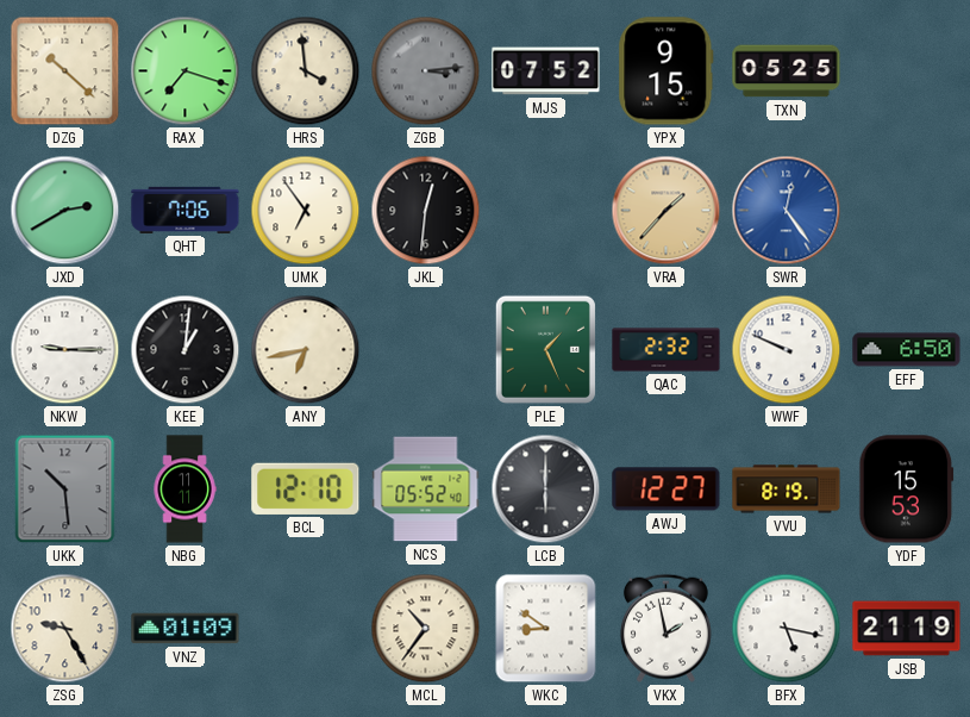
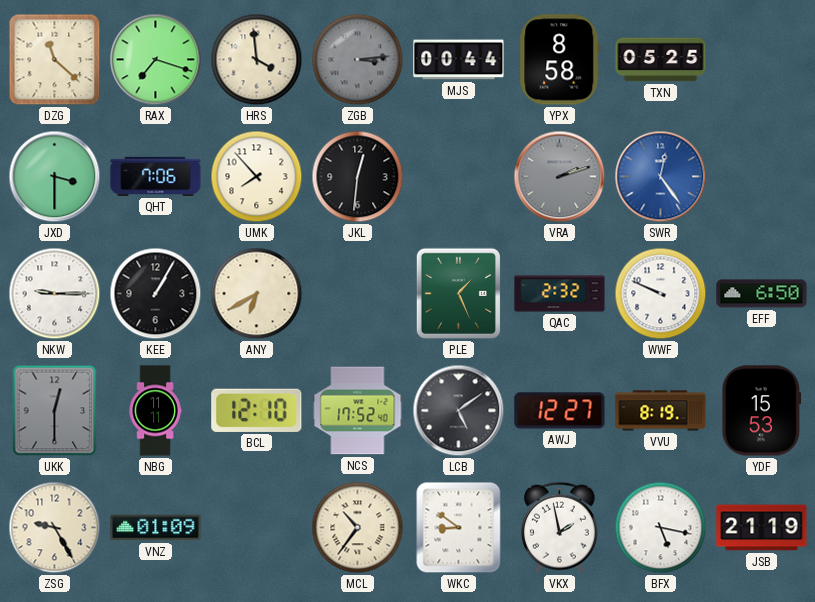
DZG: 10:22 -> 11:22
MJS: 07:52 -> 00:44
YPX: 9:15 -> 8:58
JXD: 2:40 -> 3:30
UMK: 6:54 -> 7:53
VRA: 1:37 -> 2:12
VRA dial: champagne -> grey
KEE: 1:01 -> 1:05
ANY: 6:43 -> 6:40
UKK: 10:29 -> 12:30
NCS: 05:52 -> 17:52
LCB: 6:00 -> 5:09
